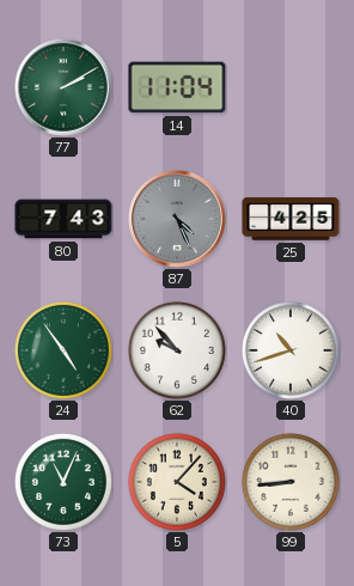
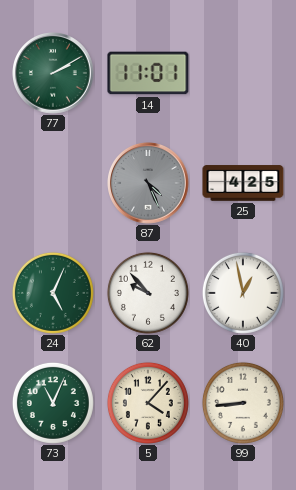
14: 11:04 -> 11:01
80: 7:43 -> none
24: 4:54 -> 5:04
40: 10:42 -> 12:58
